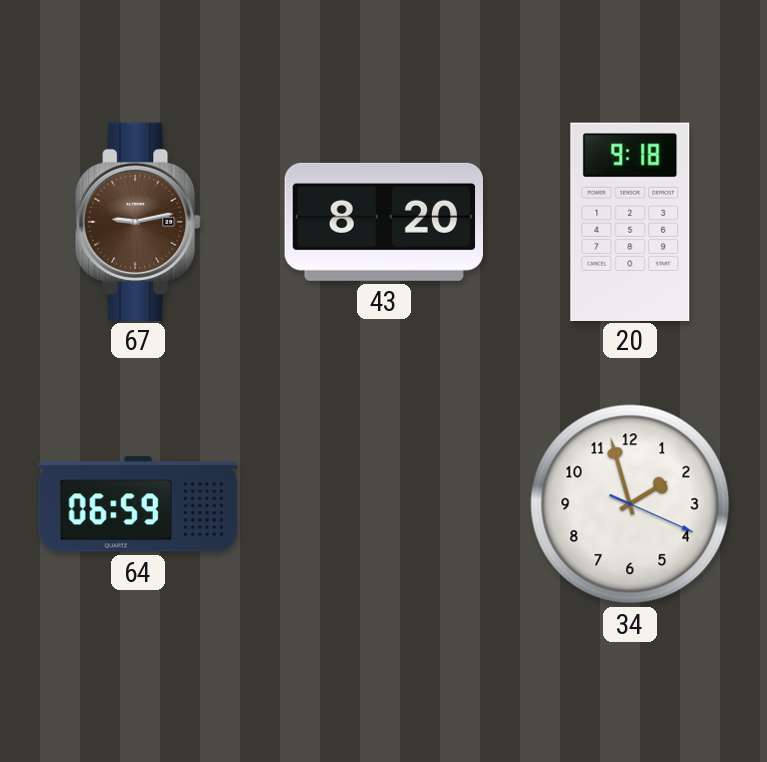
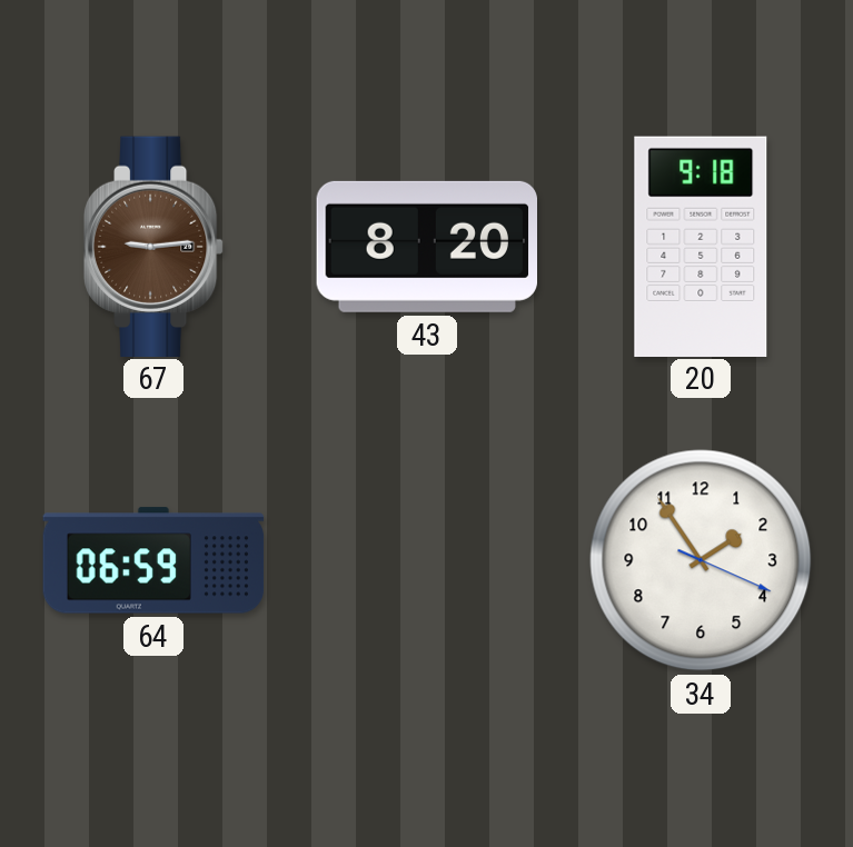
67: 9:13 -> 9:14
34: 1:57 -> 1:54
